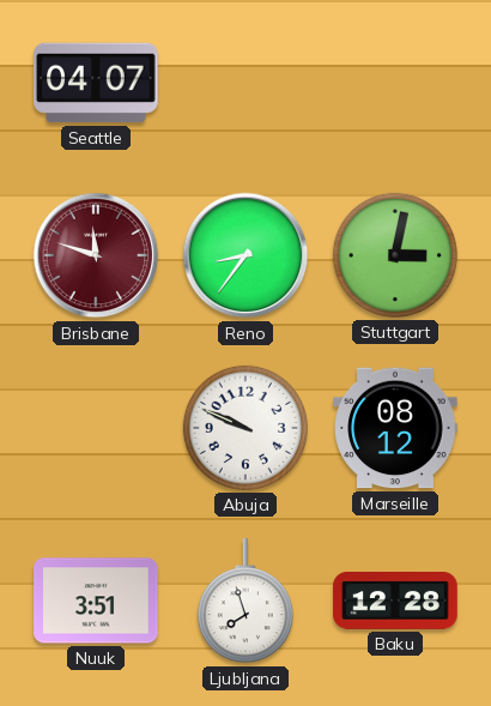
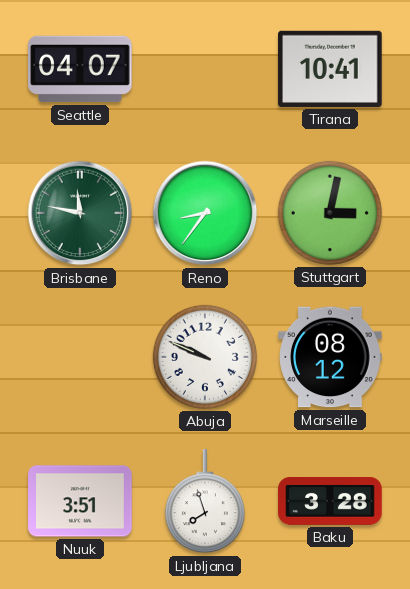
Tirana: none -> 10:41
Brisbane: 11:48 -> 11:47
Brisbane dial: burgundy -> green
Baku: 12:28 -> 3:28
